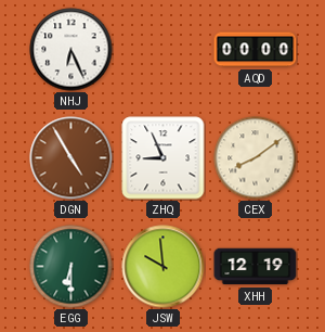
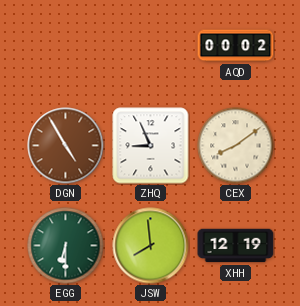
NHJ: 6:26 -> none
AQD: 00:00 -> 00:02
JSW: 9:59 -> 7:59
